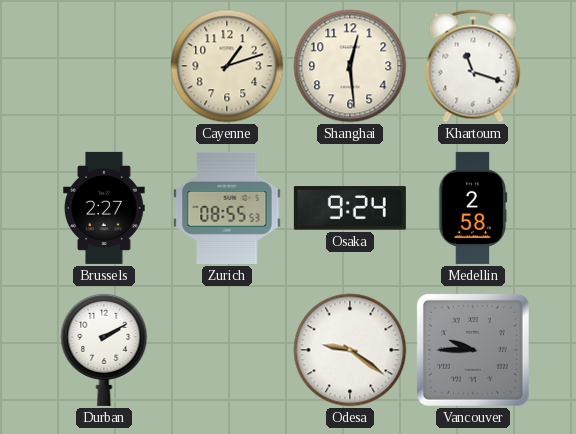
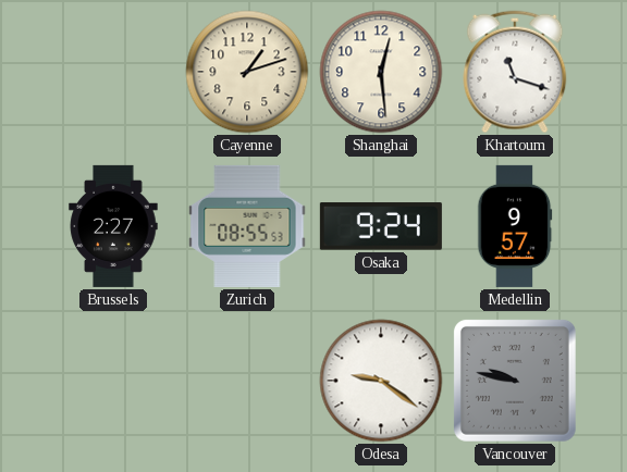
Medellin: 2:58 -> 9:57
Durban: 2:10 -> none
Vancouver: 9:45 -> 9:47
